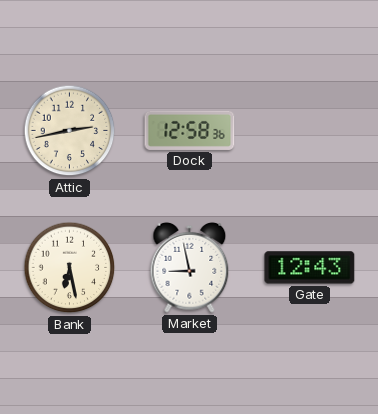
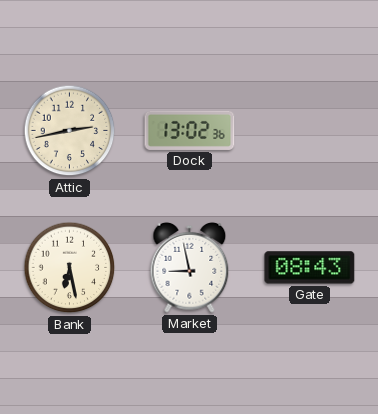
Dock: 12:58 -> 13:02
Gate: 12:43 -> 08:43
